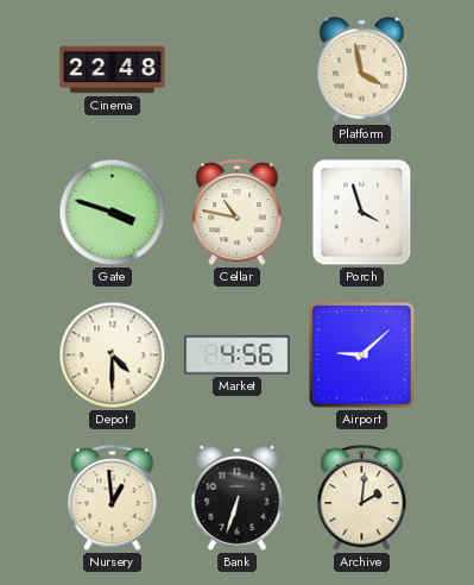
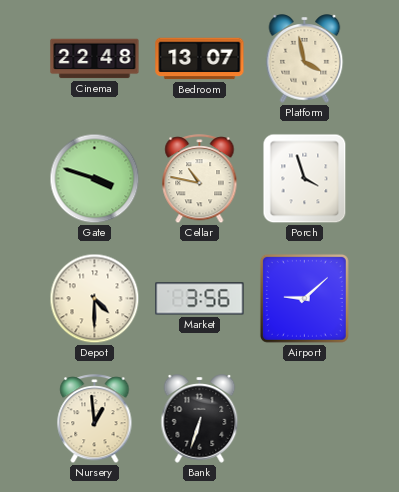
Bedroom: none -> 13:07
Market: 4:56 -> 3:56
Archive: 2:01 -> none
